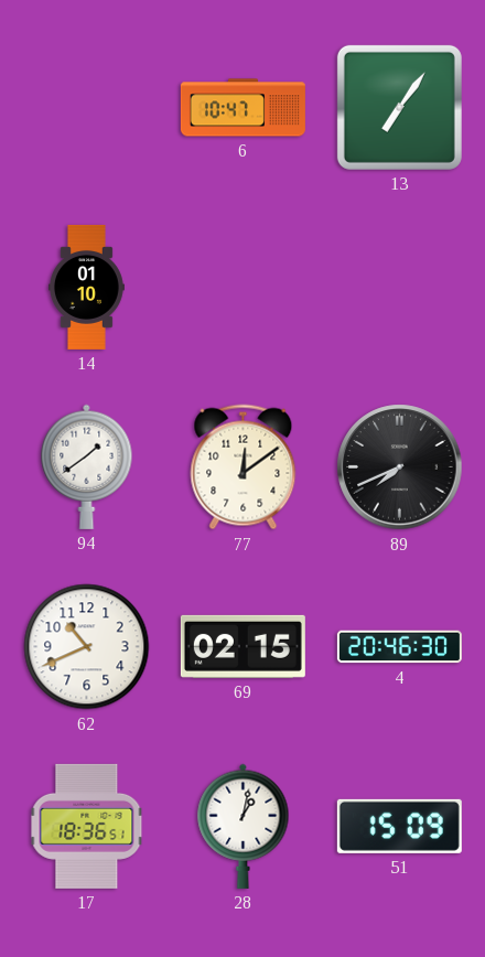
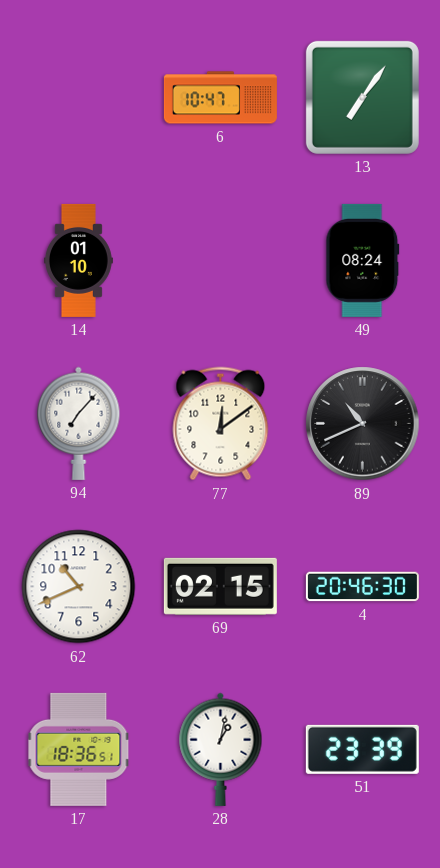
49: none -> 08:24
94: 1:39 -> 7:07
89: 7:41 -> 10:41
51: 15:09 -> 23:39
